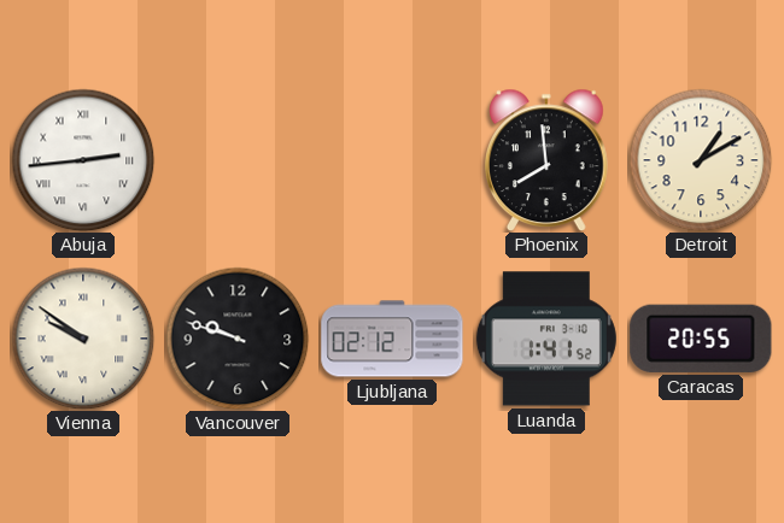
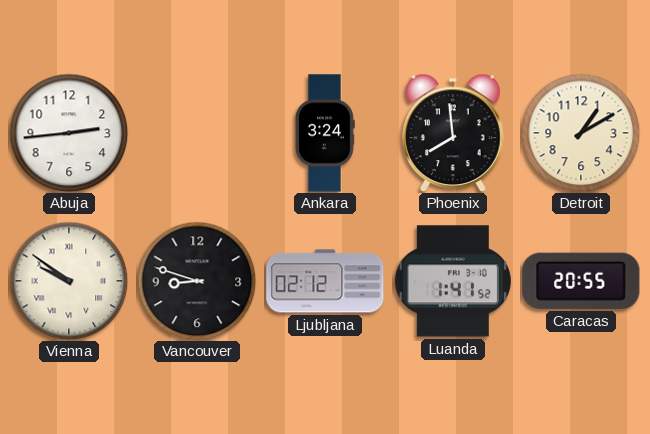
Abuja numerals: Roman -> Arabic
Ankara: none -> 3:24
Vancouver: 9:48 -> 8:48
